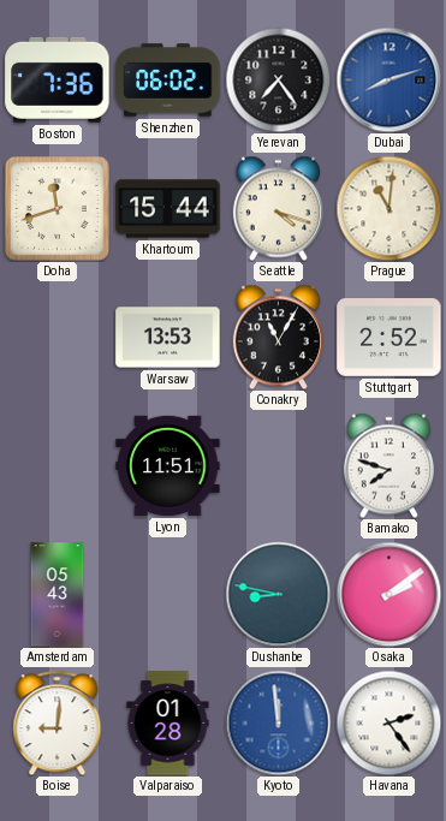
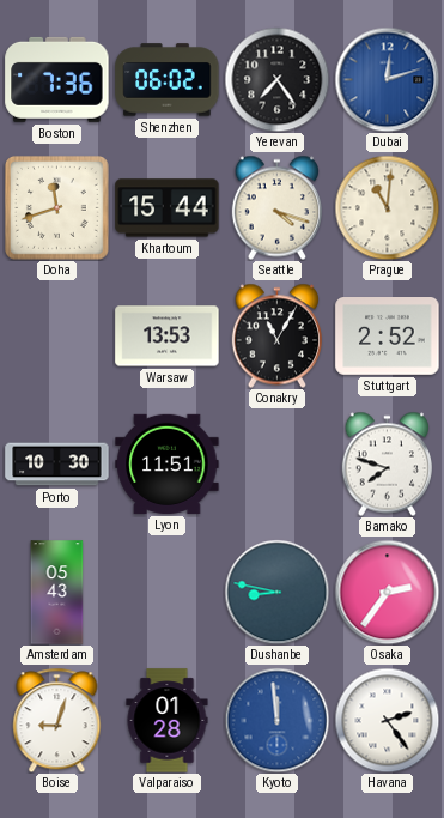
Dubai: 8:12 -> 12:12
Porto: none -> 10:30
Osaka: 2:09 -> 2:36
Boise: 9:01 -> 9:03
